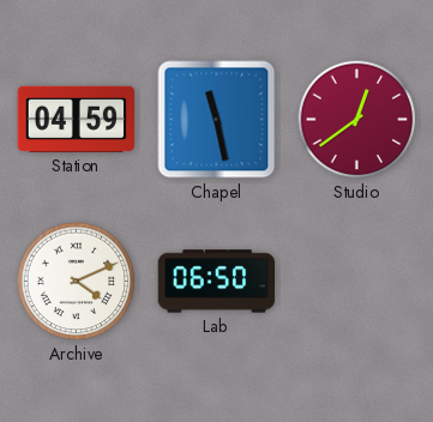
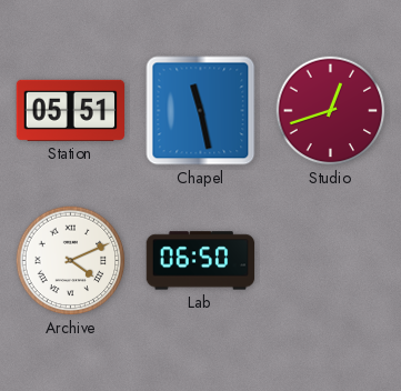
Station: 04:59 -> 05:51
Studio: 12:39 -> 12:42
